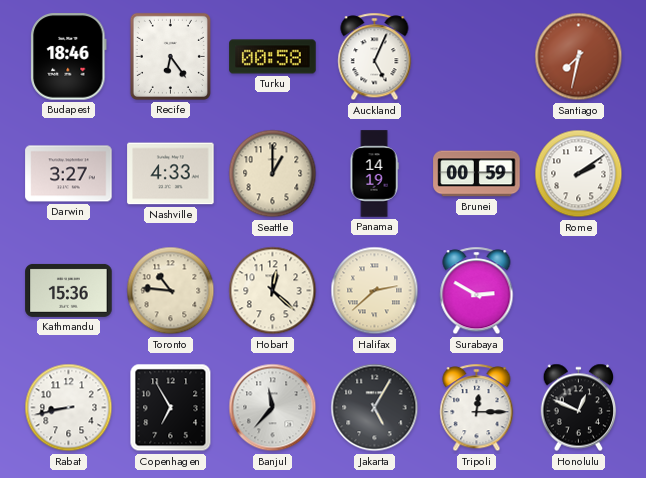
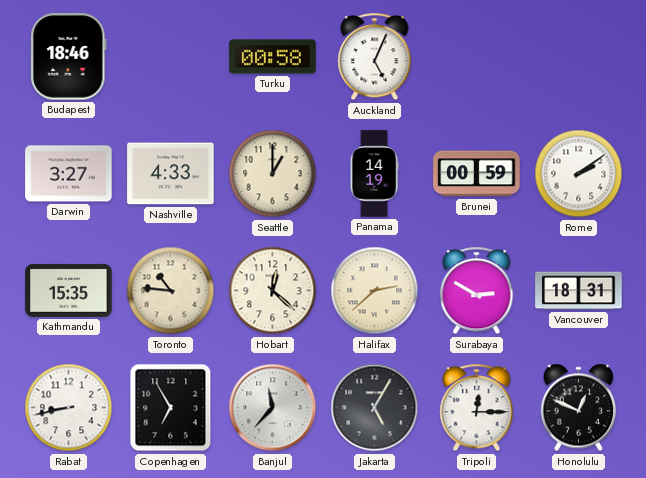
Recife: 6:24 -> none
Santiago: 7:32 -> none
Kathmandu: 15:36 -> 15:35
Vancouver: none -> 18:31
